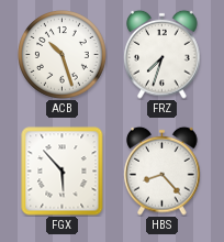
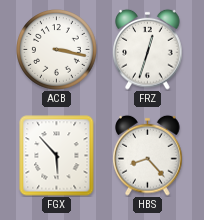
ACB: 10:27 -> 3:17
FRZ: 7:33 -> 12:33
